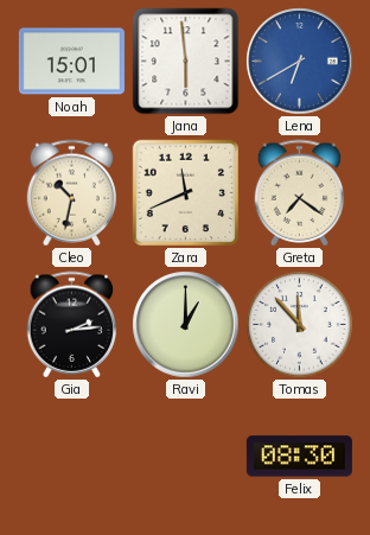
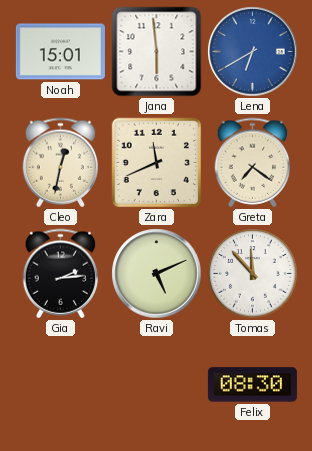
Cleo: 10:32 -> 12:32
Ravi: 1:00 -> 5:11
